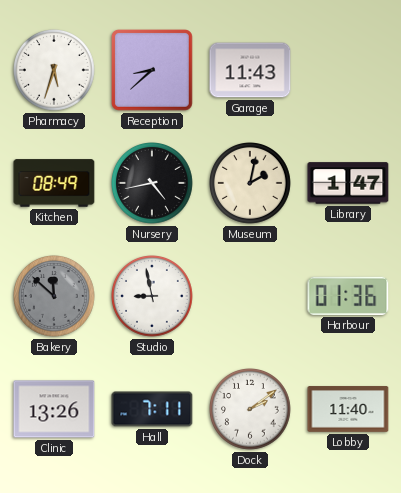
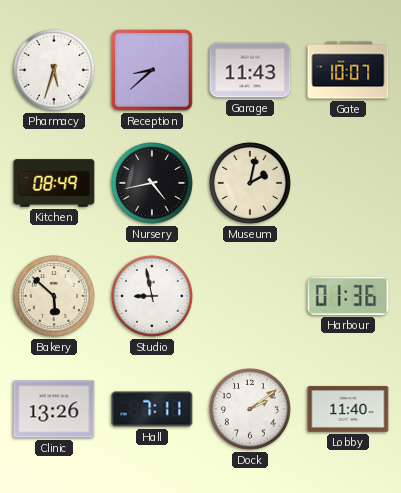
Gate: none -> 10:07
Library: 1:47 -> none
Bakery: 11:52 -> 5:52
Bakery dial: grey -> cream
